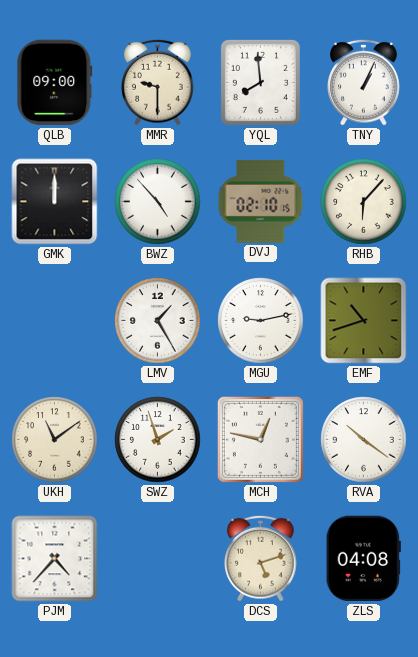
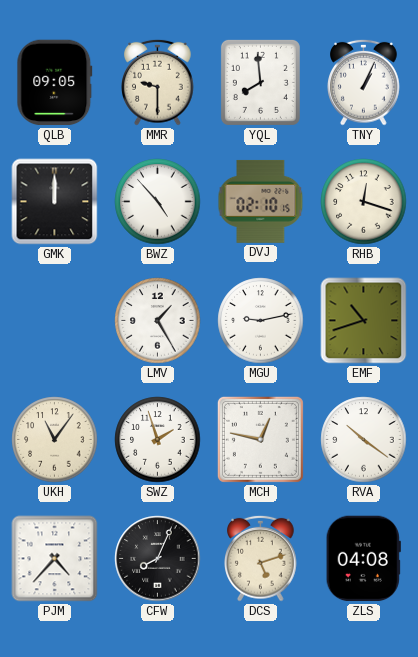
QLB: 09:00 -> 09:05
RHB: 6:07 -> 12:18
UKH: 11:09 -> 11:06
CFW: none -> 8:04
